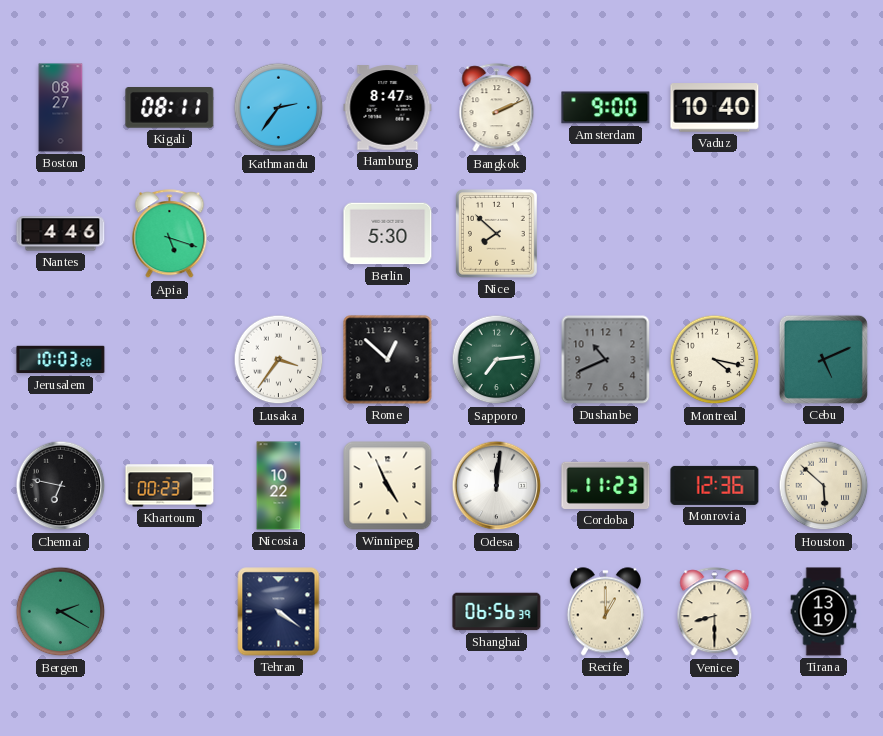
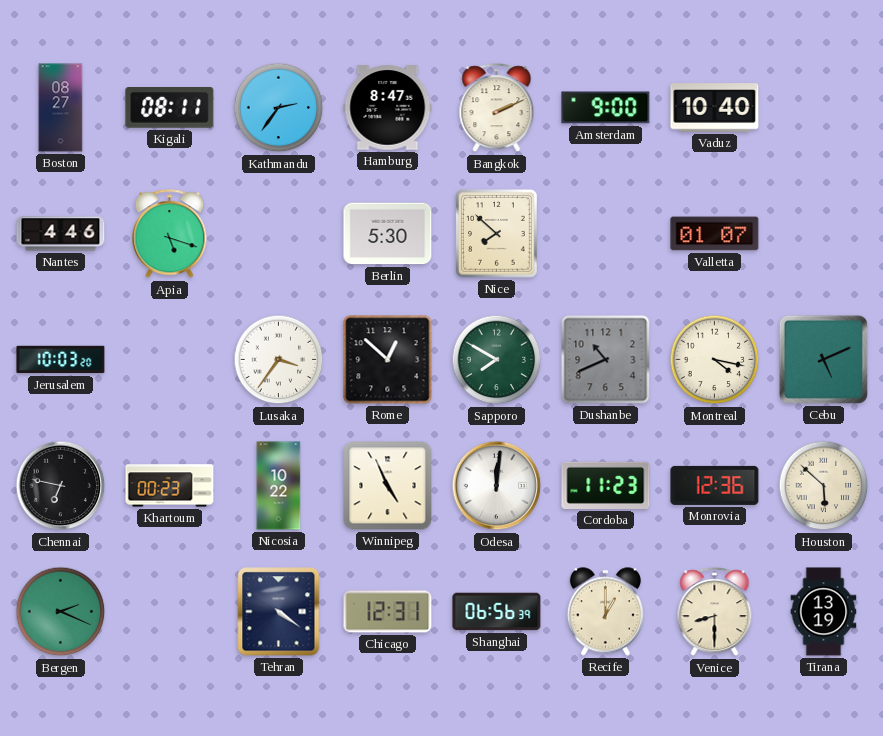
Valletta: none -> 01:07
Sapporo: 7:14 -> 7:50
Bergen: 2:20 -> 2:19
Chicago: none -> 12:31
